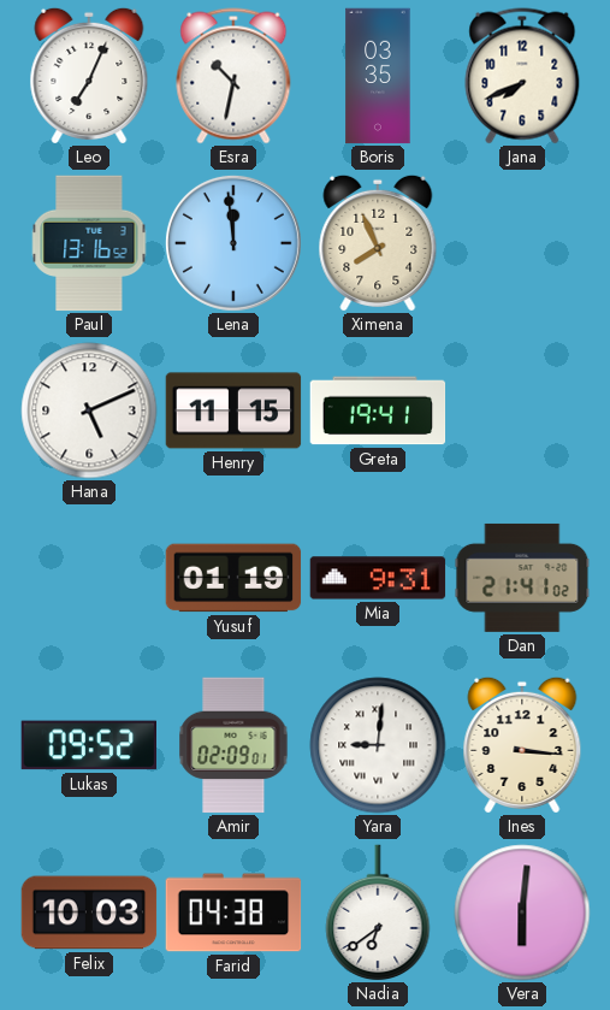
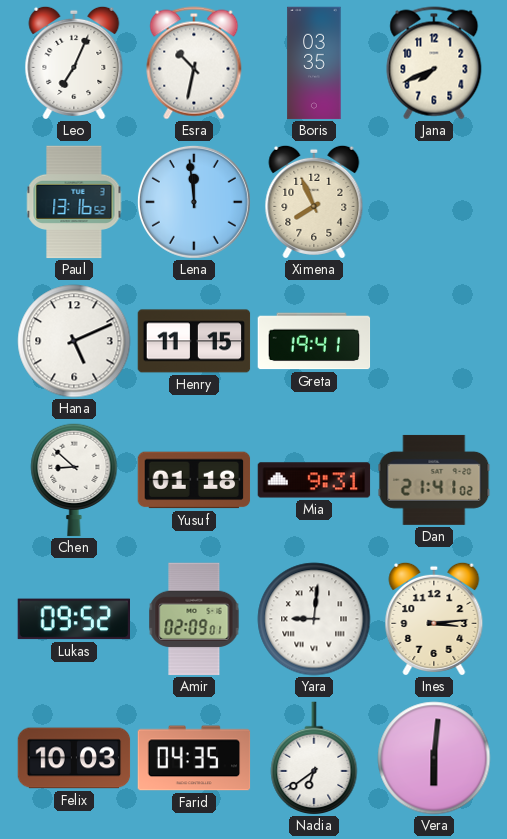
Chen: none -> 8:52
Yusuf: 01:19 -> 01:18
Ines: 3:16 -> 3:14
Farid: 04:38 -> 04:35
